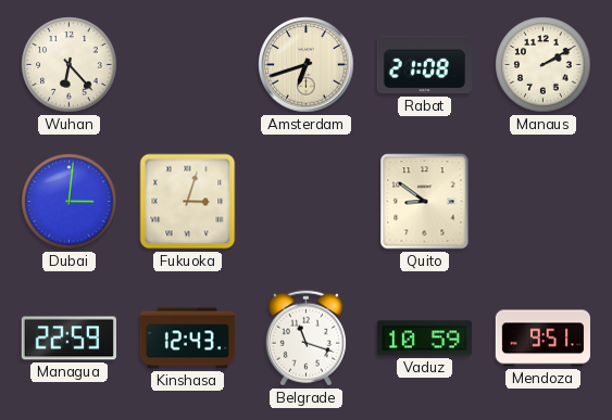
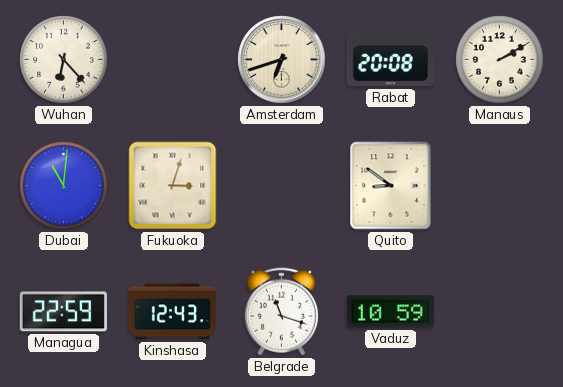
Rabat: 21:08 -> 20:08
Dubai: 3:01 -> 11:01
Mendoza: 9:51 -> none
